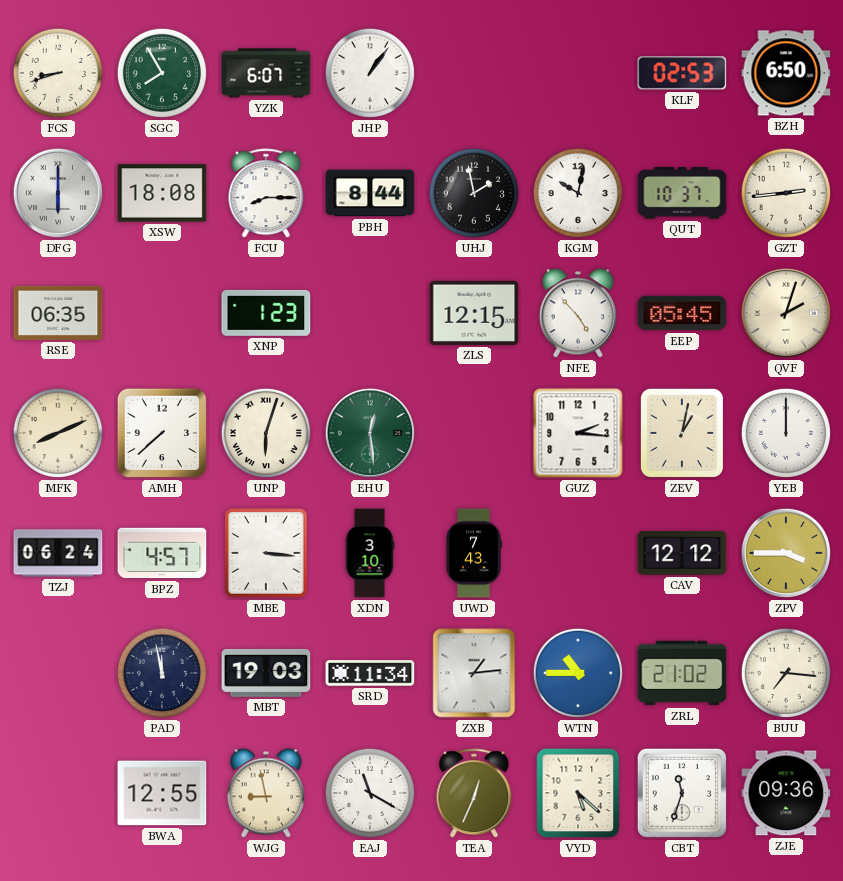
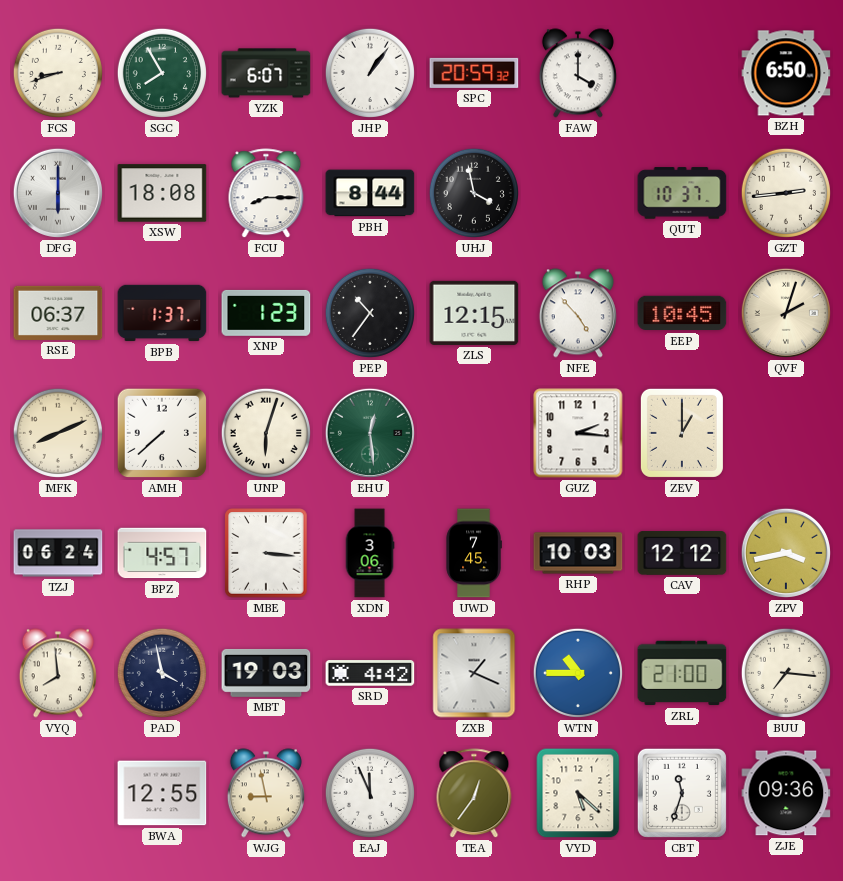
SPC: none -> 20:59
FAW: none -> 4:00
KLF: 02:53 -> none
UHJ: 1:58 -> 3:58
KGM: 10:02 -> none
RSE: 06:35 -> 06:37
BPB: none -> 1:37
PEP: none -> 10:36
EEP: 05:45 -> 10:45
ZEV: 1:02 -> 1:00
YEB: 12:00 -> none
XDN: 3:10 -> 3:06
UWD: 7:43 -> 7:45
RHP: none -> 10:03
ZPV: 3:45 -> 3:43
VYQ: none -> 7:59
PAD: 11:58 -> 3:58
SRD: 11:34 -> 4:42
ZXB: 1:14 -> 1:19
ZRL: 21:02 -> 21:00
EAJ: 11:20 -> 11:56
TEA: 12:34 -> 12:36
